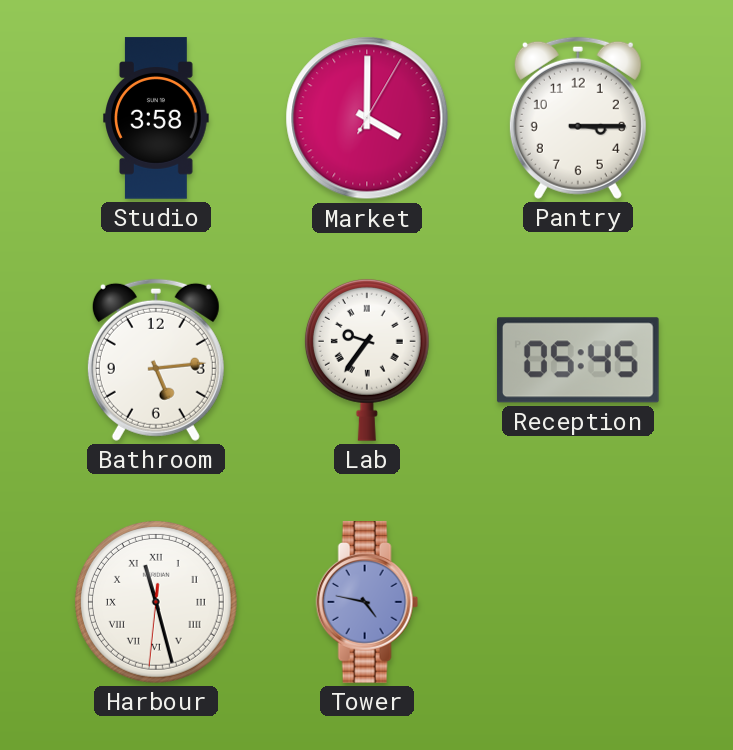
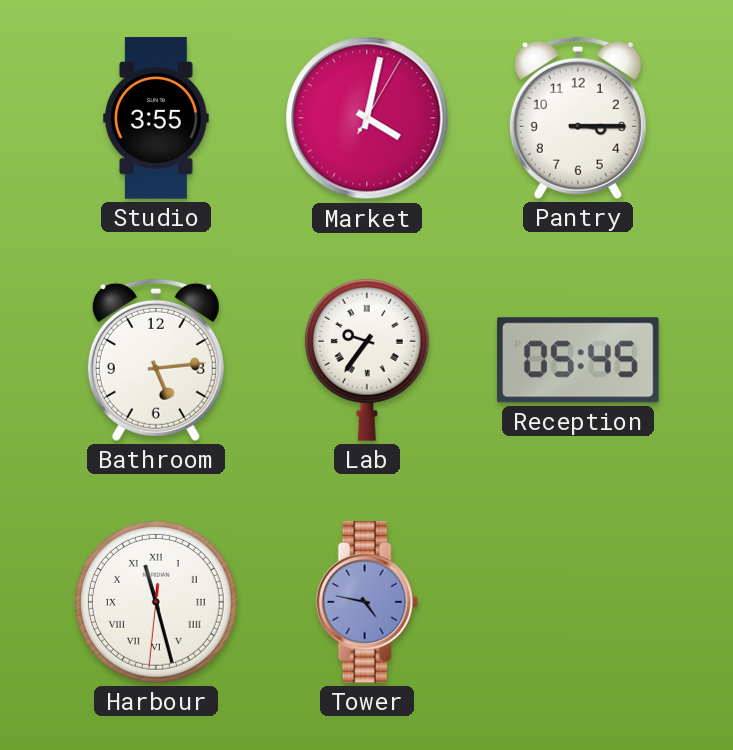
Studio: 3:58 -> 3:55
Market: 4:00 -> 4:02
